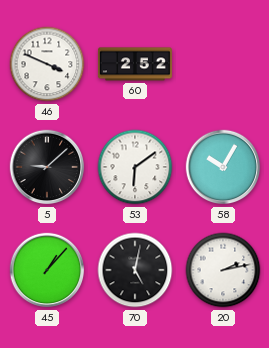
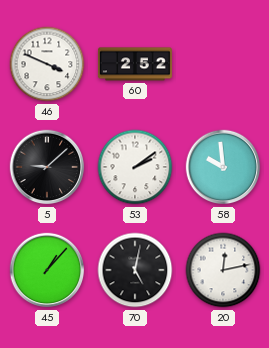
53: 6:09 -> 2:09
58: 10:05 -> 9:59
20: 2:13 -> 12:13
